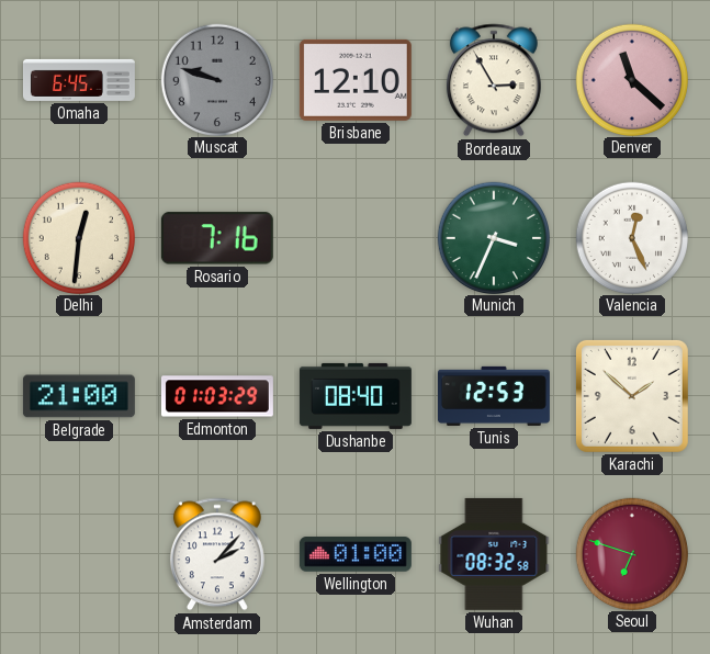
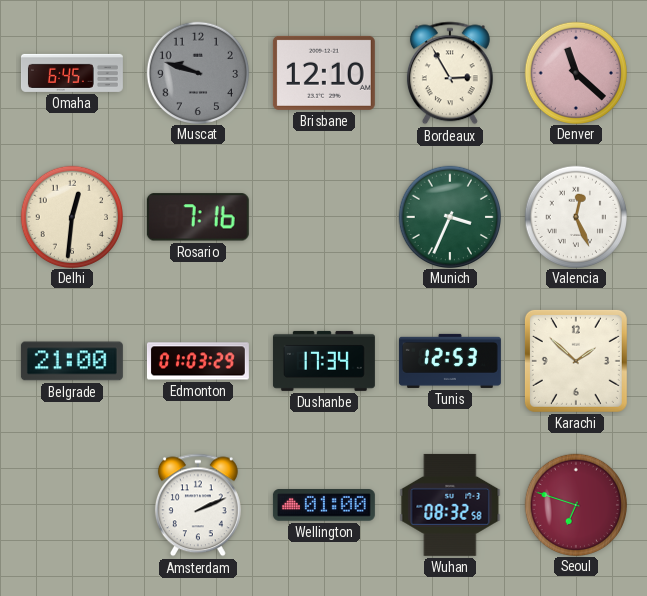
Dushanbe: 08:40 -> 17:34
Amsterdam: 2:07 -> 2:11
